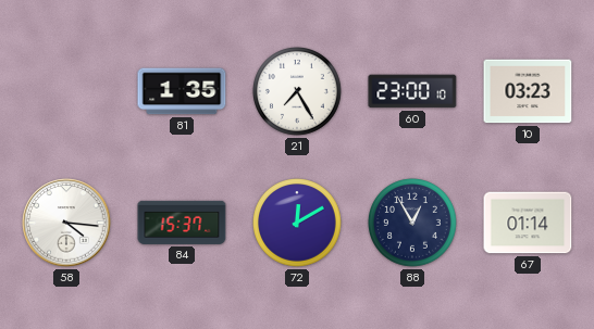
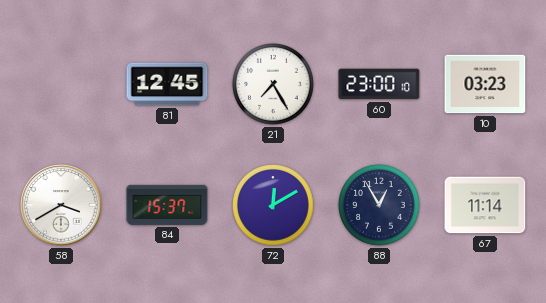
81: 1:35 -> 12:45
58: 4:16 -> 3:40
67: 01:14 -> 11:14
